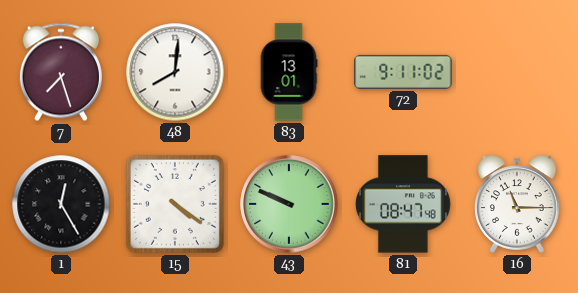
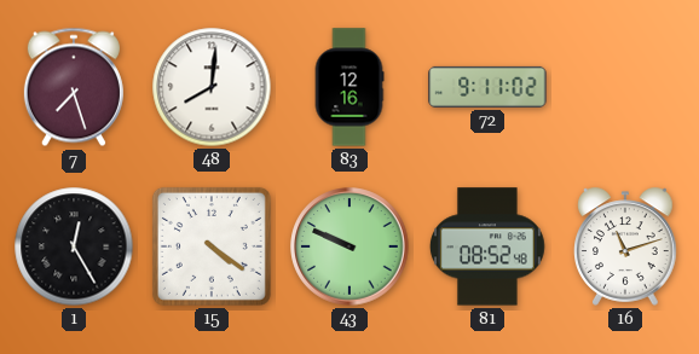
83: 13:01 -> 12:16
81: 08:47 -> 08:52
16: 11:15 -> 11:12
